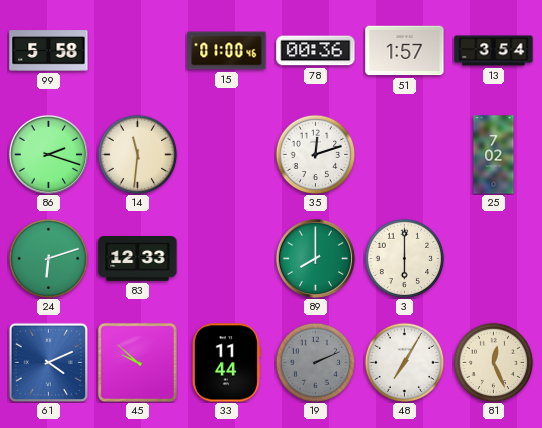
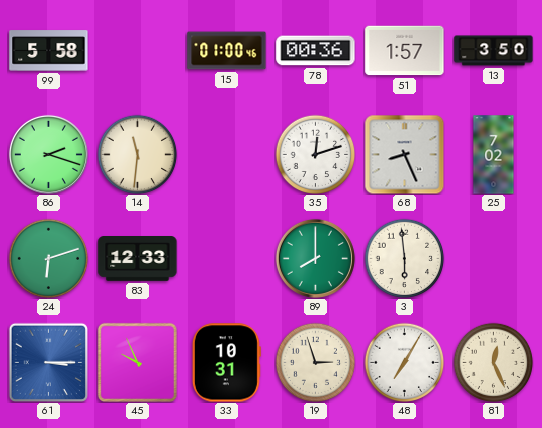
13: 3:54 -> 3:50
68: none -> 8:26
3: 6:00 -> 5:59
61: 4:11 -> 3:15
45: 9:52 -> 9:56
33: 11:44 -> 10:31
19: 2:11 -> 2:57
19 dial: grey -> cream
